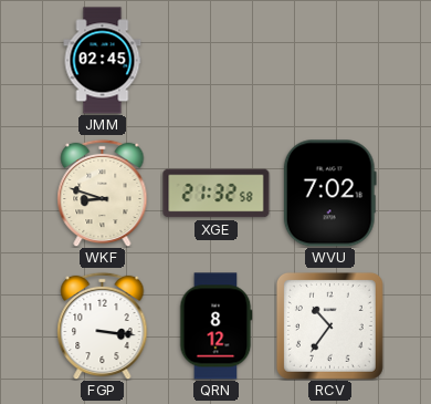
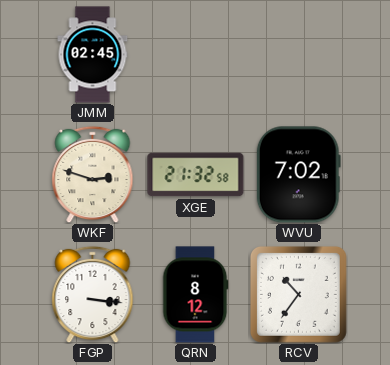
WKF: 8:48 -> 2:48
